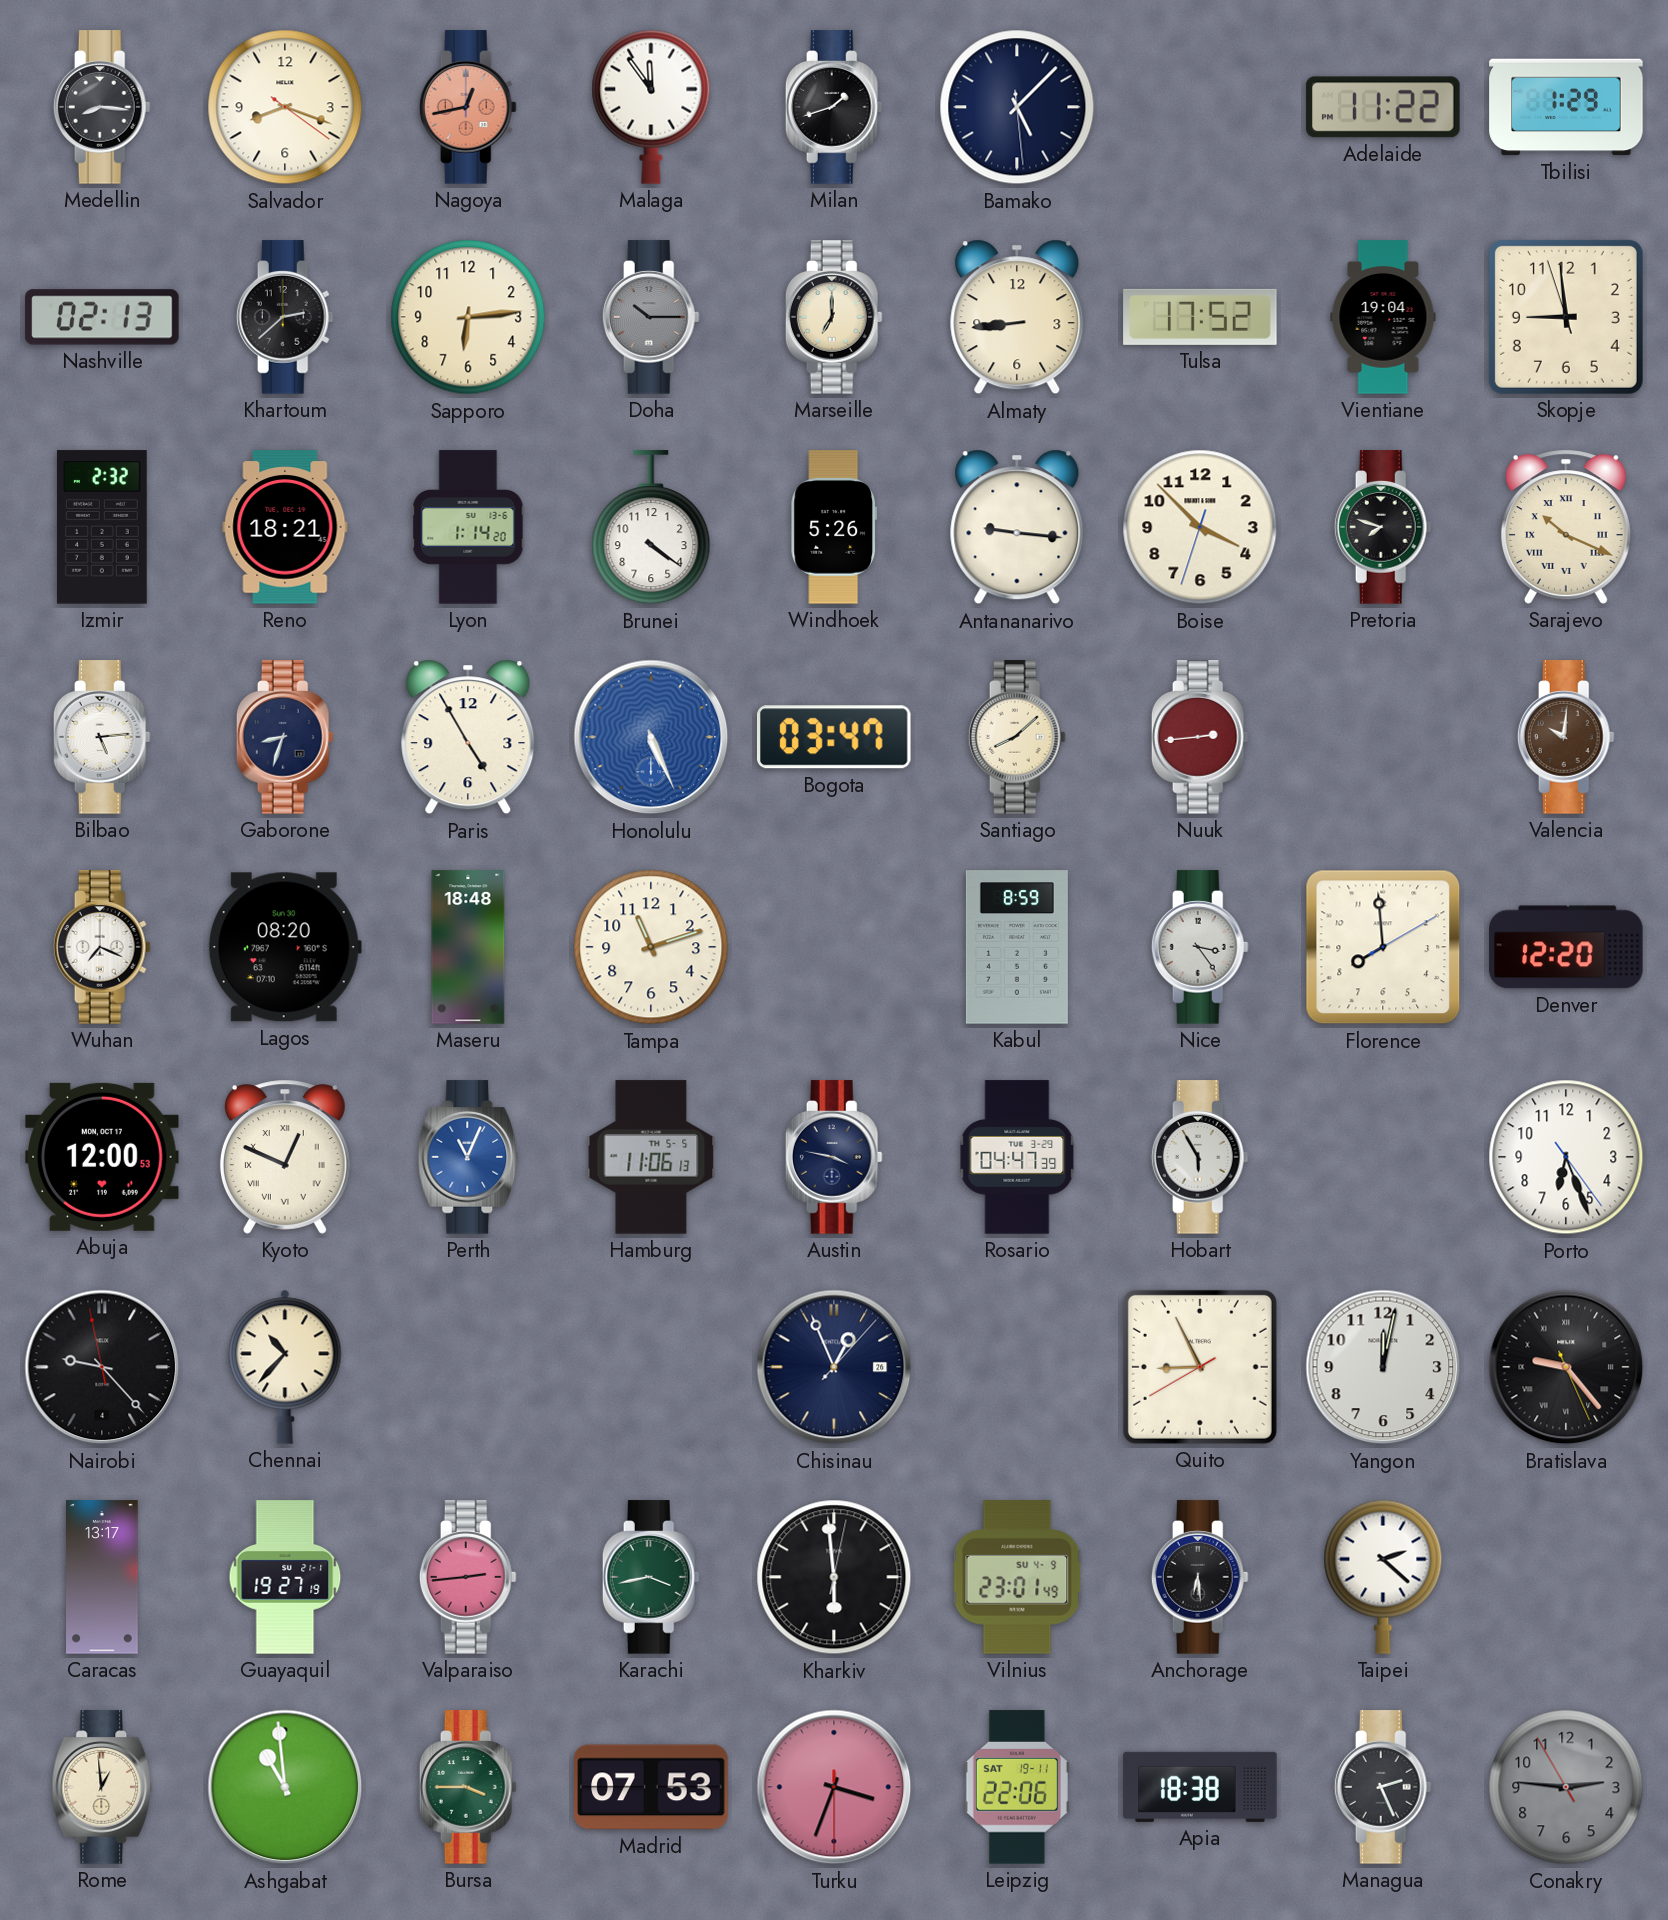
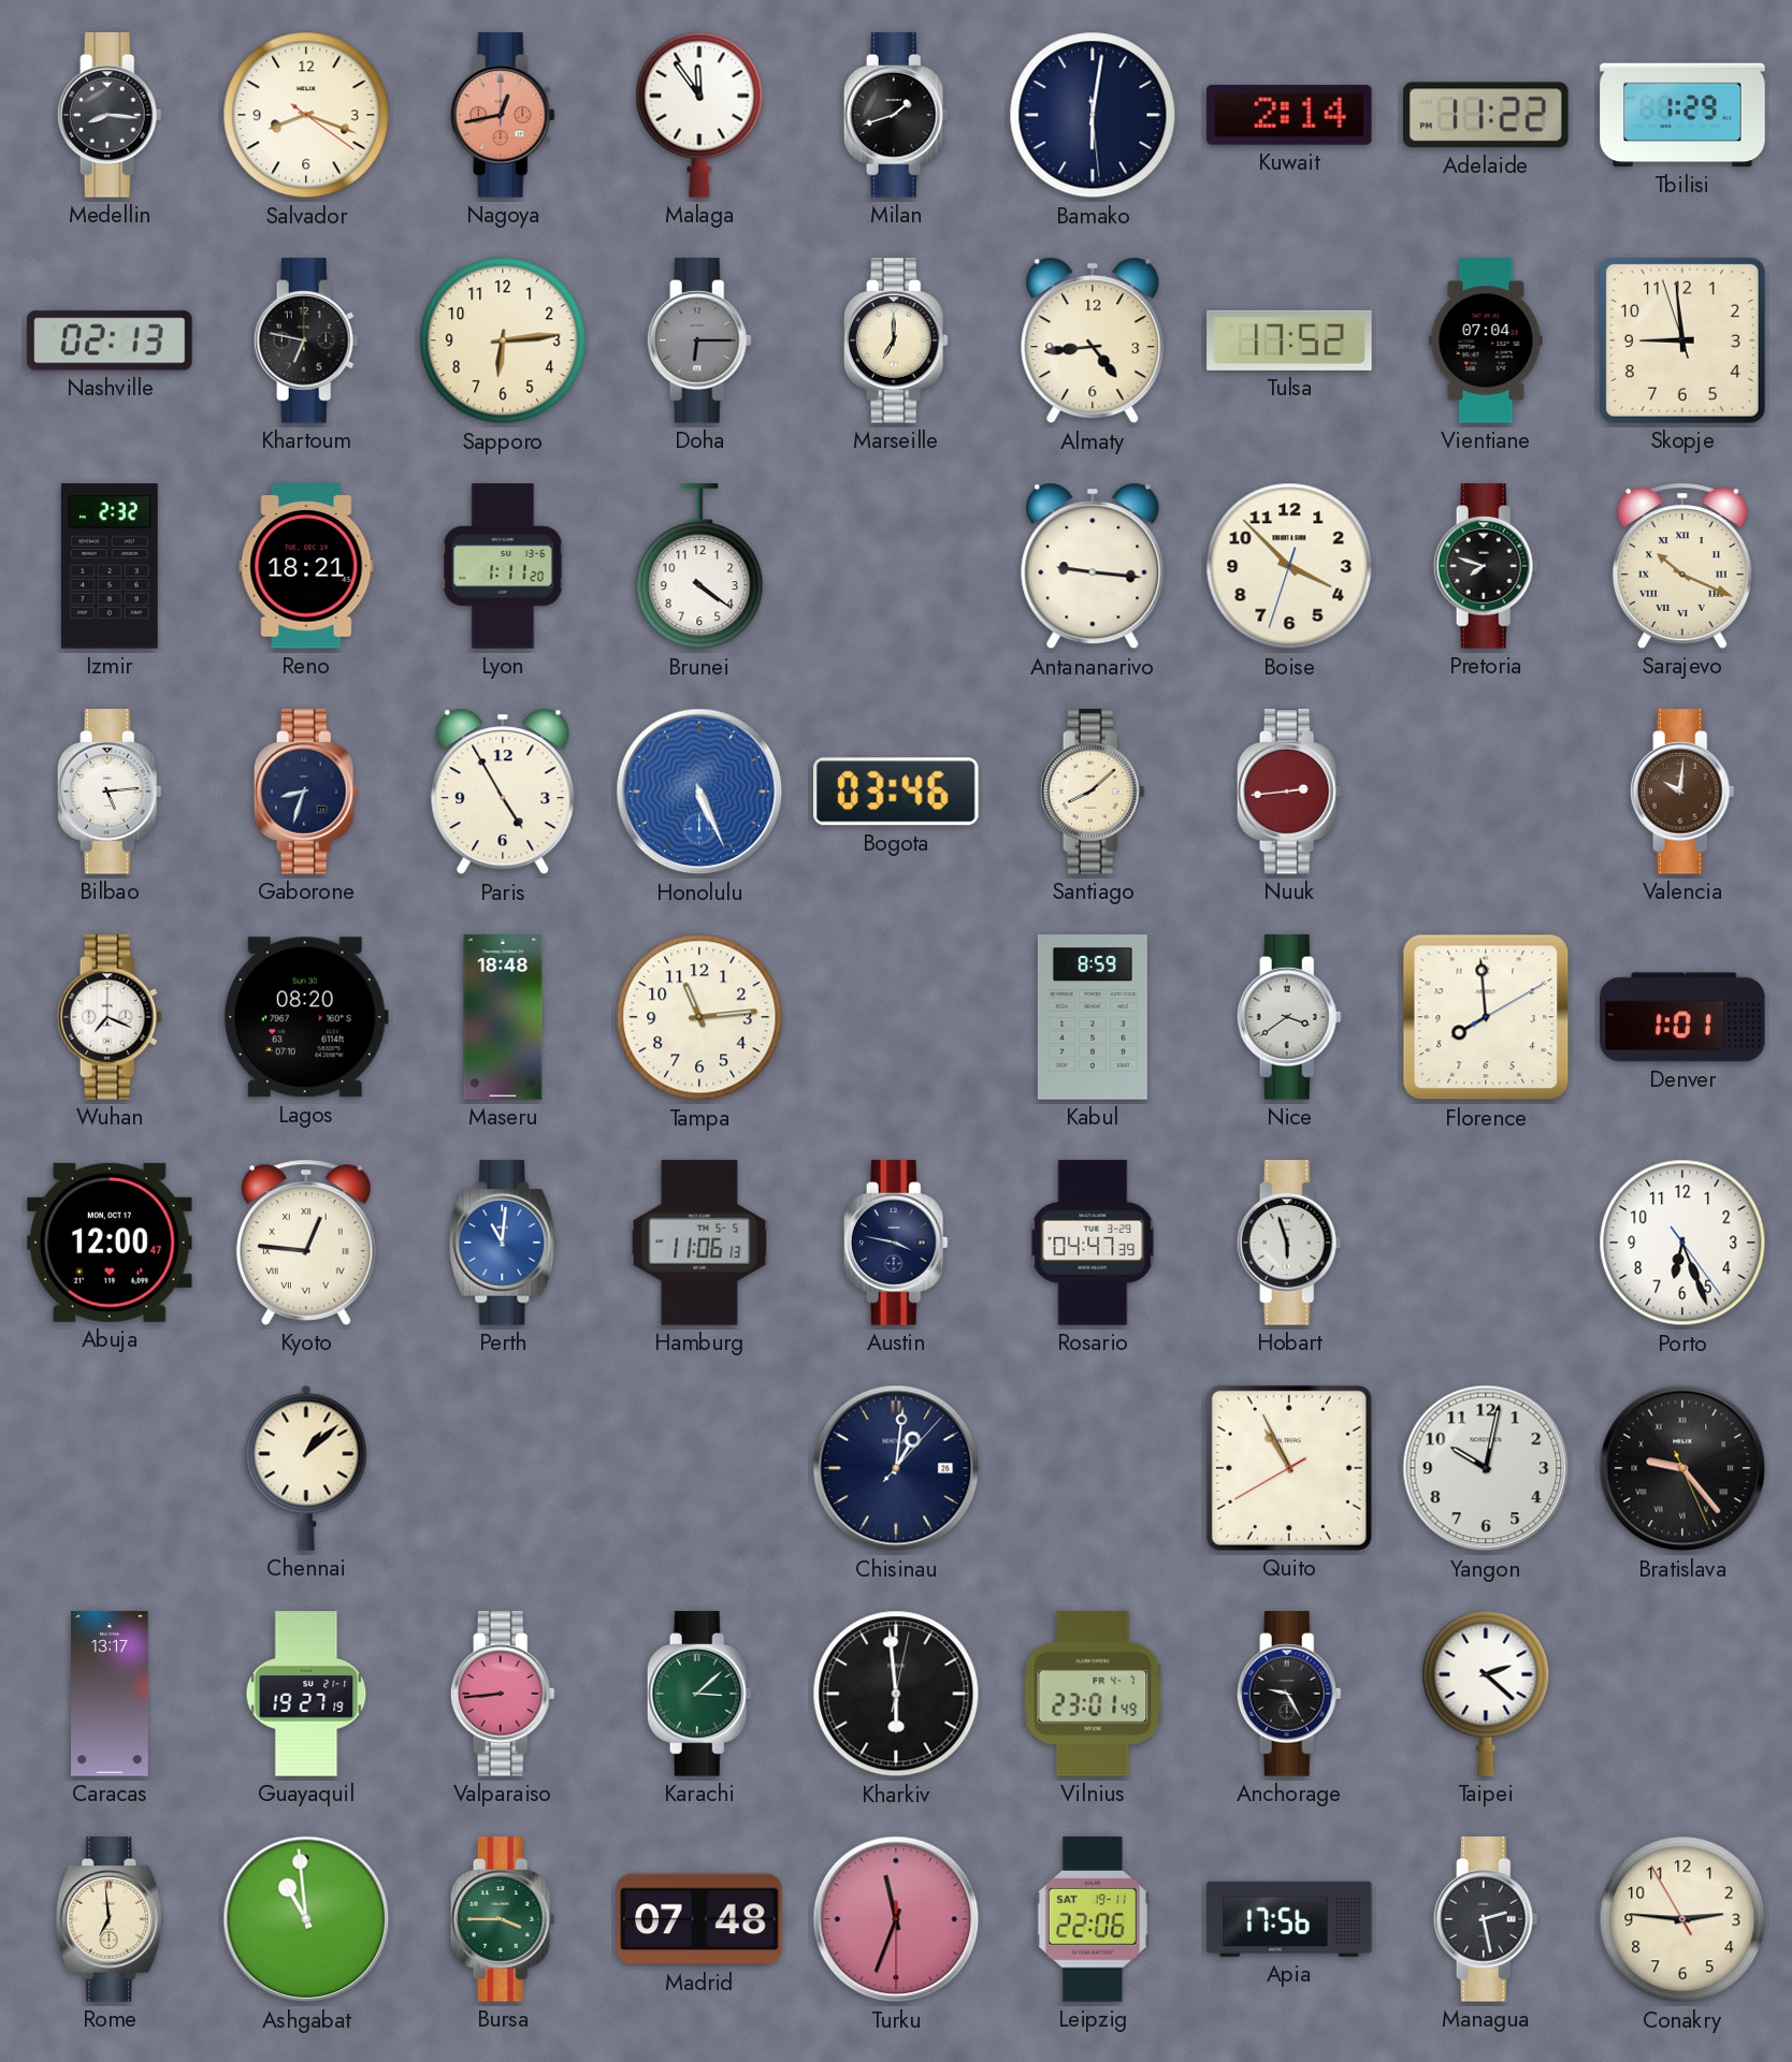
Bamako: 5:07 -> 6:01
Kuwait: none -> 2:14
Khartoum: 2:38 -> 6:47
Doha: 10:15 -> 6:15
Almaty: 8:44 -> 4:44
Vientiane: 19:04 -> 07:04
Lyon: 1:14 -> 1:11
Windhoek: 5:26 -> none
Bogota: 03:47 -> 03:46
Tampa: 11:12 -> 11:14
Nice: 3:24 -> 3:39
Denver: 12:20 -> 1:01
Abuja: 12:00:53 -> 12:00:47
Kyoto: 12:49 -> 12:46
Perth: 11:04 -> 11:01
Hobart: 5:55 -> 5:57
Nairobi: 9:22 -> none
Chennai: 10:37 -> 1:08
Chisinau: 12:56 -> 1:01
Quito: 8:55 -> 10:55
Yangon: 12:02 -> 10:02
Valparaiso: 2:44 -> 8:44
Karachi: 3:43 -> 3:08
Vilnius date: SU 4-9 -> FR 4-7
Anchorage: 6:29 -> 9:25
Rome: 12:59 -> 6:59
Madrid: 07:53 -> 07:48
Turku: 3:33 -> 11:33
Apia: 18:38 -> 17:56
Managua: 2:26 -> 2:28
Conakry dial: grey -> cream
